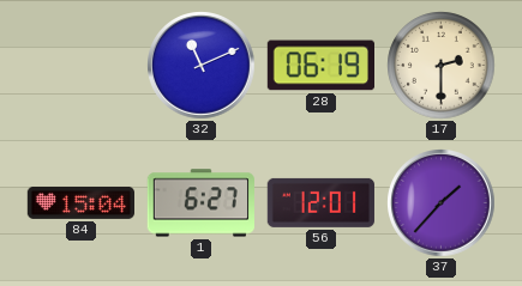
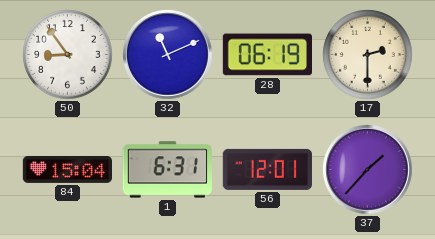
50: none -> 8:54
1: 6:27 -> 6:31
